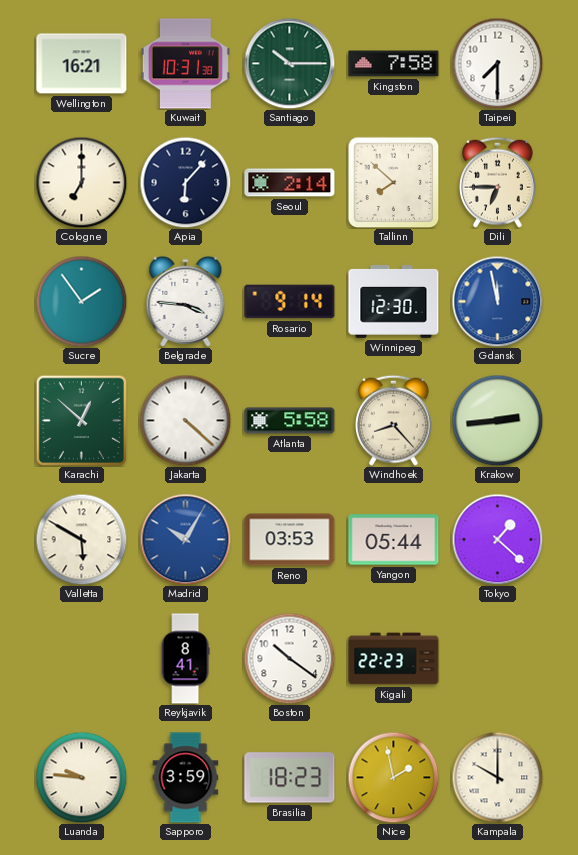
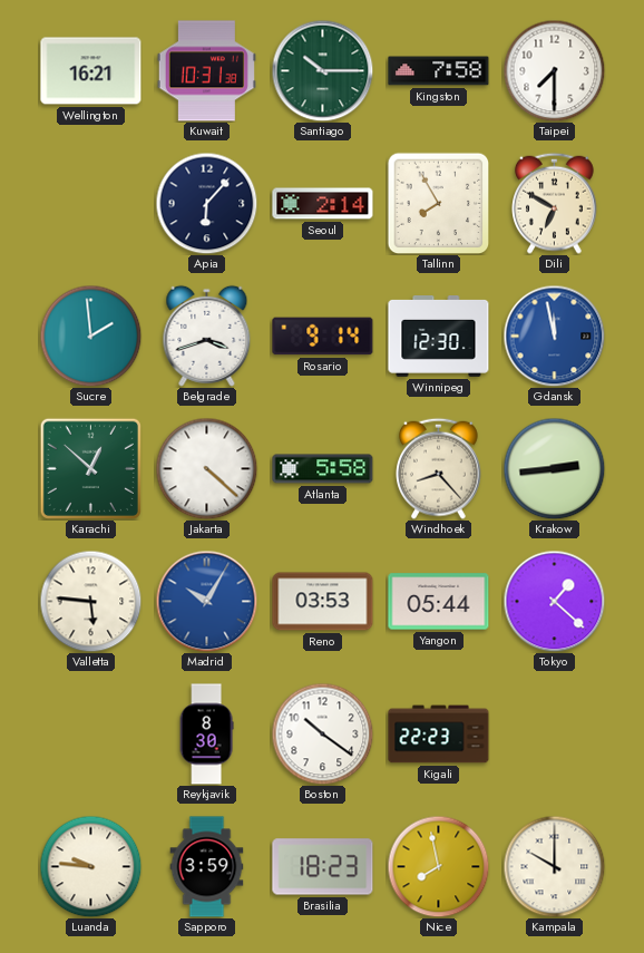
Cologne: 7:00 -> none
Tallinn: 7:52 -> 7:55
Dili: 6:45 -> 6:50
Sucre: 1:54 -> 1:59
Belgrade: 3:46 -> 3:42
Valletta: 5:50 -> 5:46
Reykjavik: 8:41 -> 8:30
Nice: 1:58 -> 7:58
